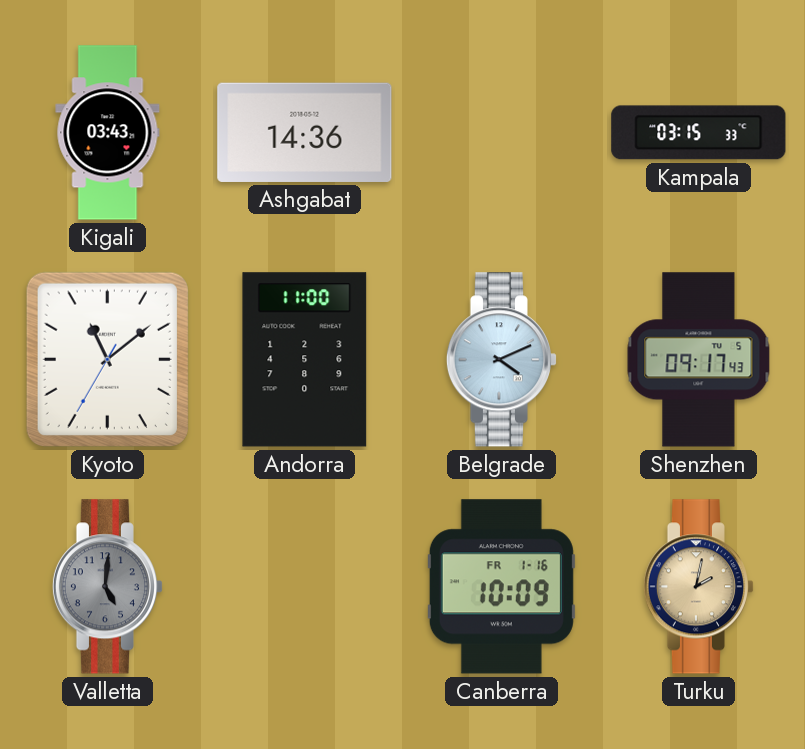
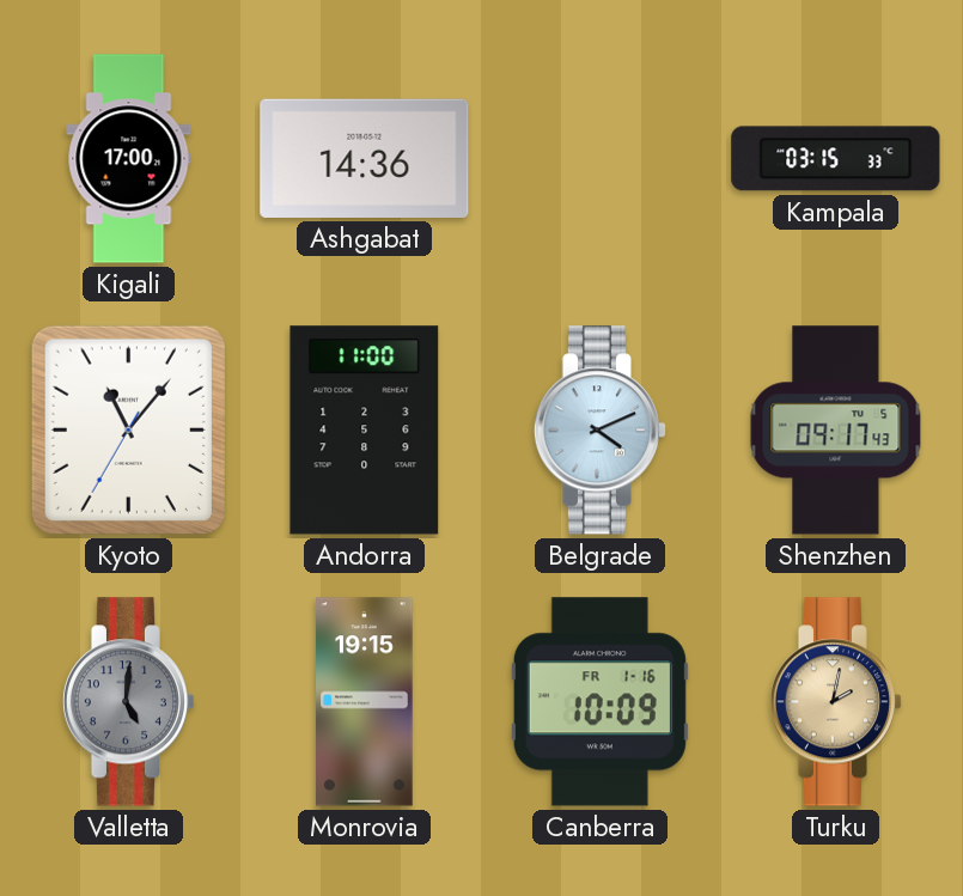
Kigali: 03:43 -> 17:00
Kyoto: 11:08 -> 11:06
Monrovia: none -> 19:15
